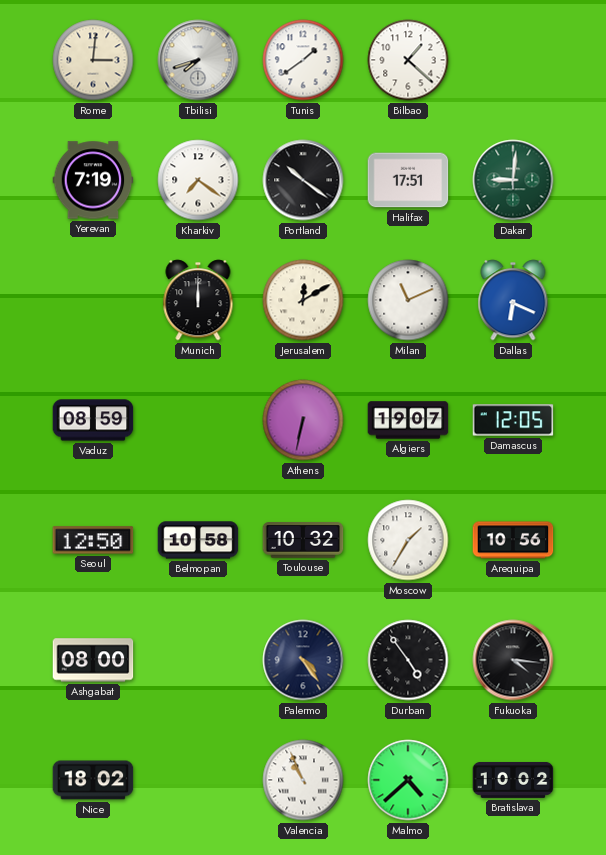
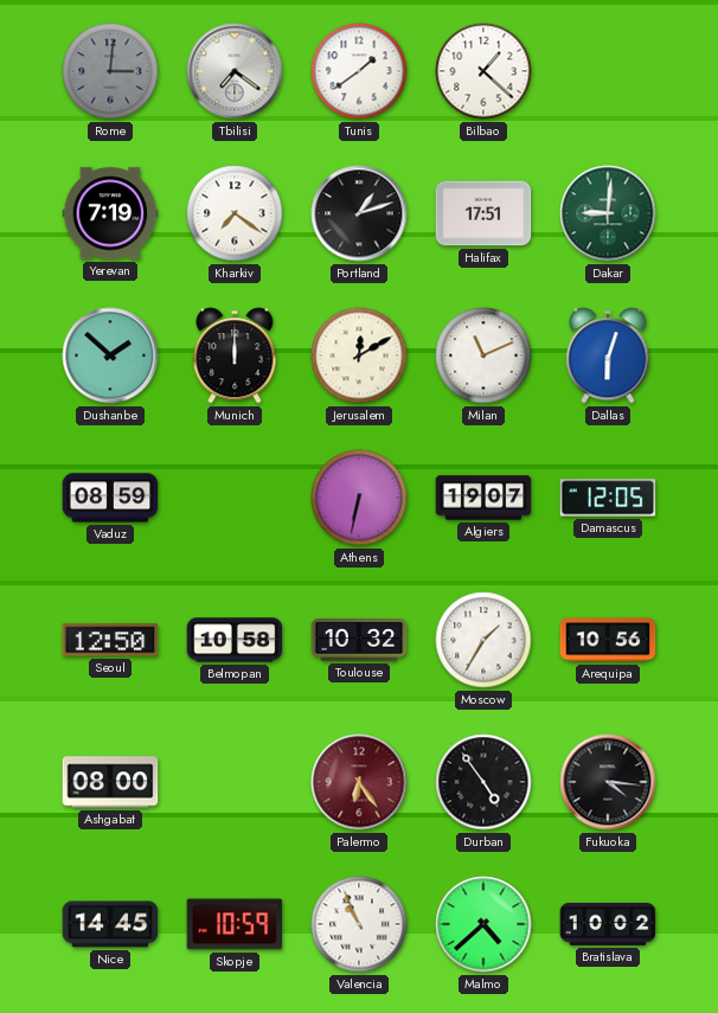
Rome dial: cream -> grey
Tbilisi: 7:42 -> 7:21
Portland: 10:21 -> 1:12
Dushanbe: none -> 1:52
Dallas: 6:19 -> 6:03
Palermo: 4:24 -> 6:24
Palermo dial: navy -> burgundy
Nice: 18:02 -> 14:45
Skopje: none -> 10:59
